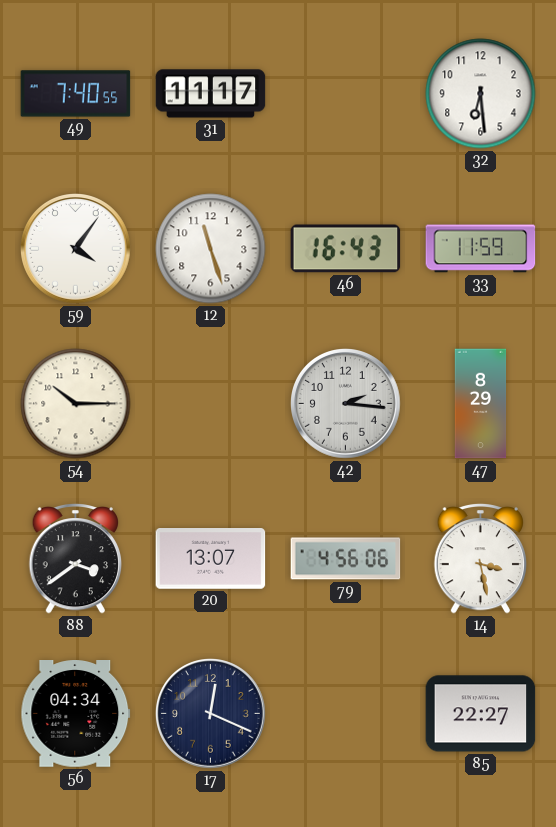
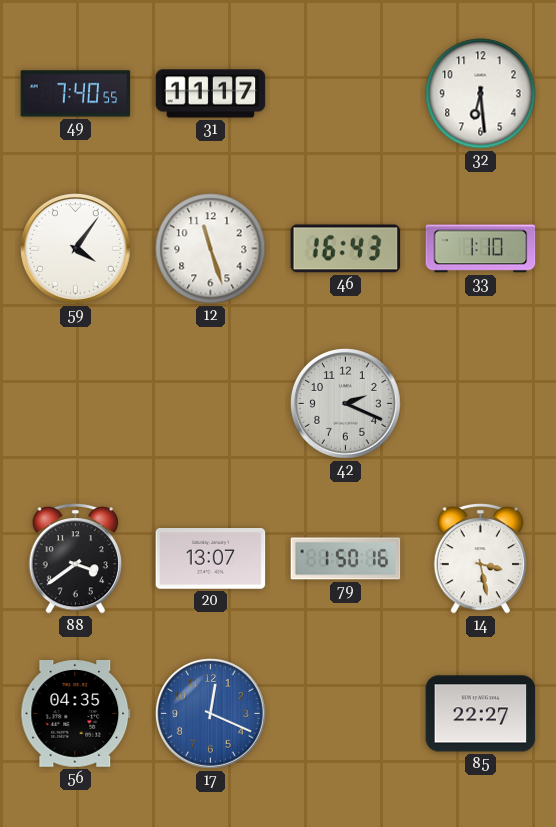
33: 11:59 -> 1:10
54: 10:15 -> none
42: 2:16 -> 2:19
47: 8:29 -> none
79: 4:56 -> 1:50
56: 04:34 -> 04:35
17 dial: navy -> blue
